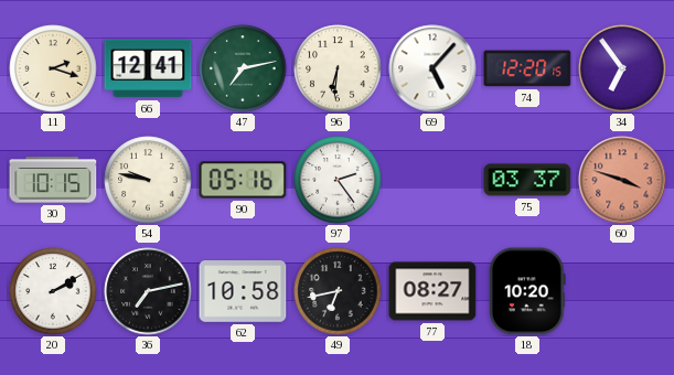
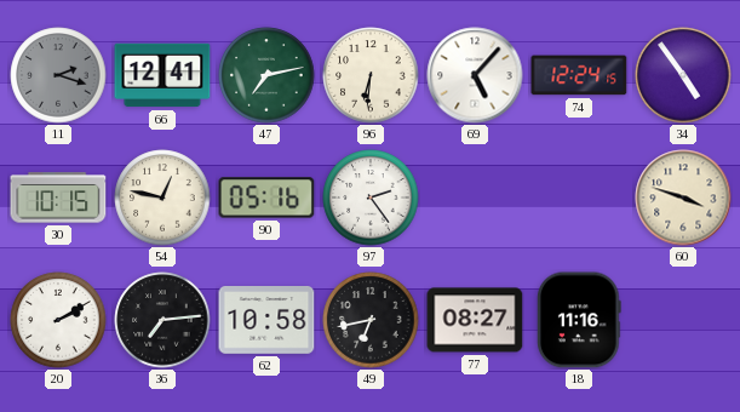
11 dial: cream -> grey
74: 12:20 -> 12:24
34: 6:54 -> 4:54
54: 9:47 -> 12:47
75: 03:37 -> none
60 dial: salmon -> cream
36: 7:13 -> 7:14
18: 10:20 -> 11:16
